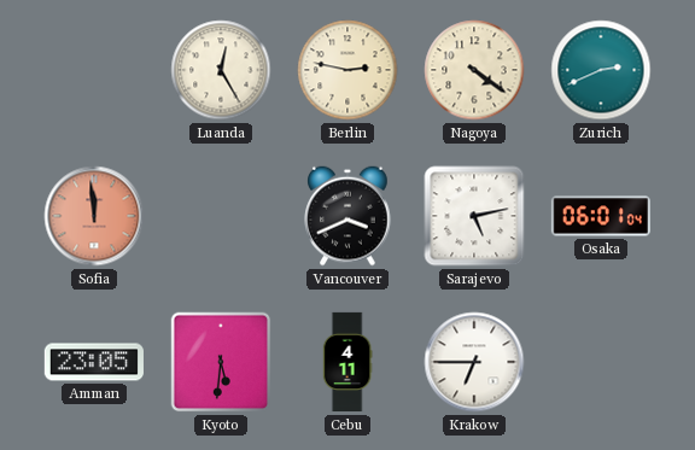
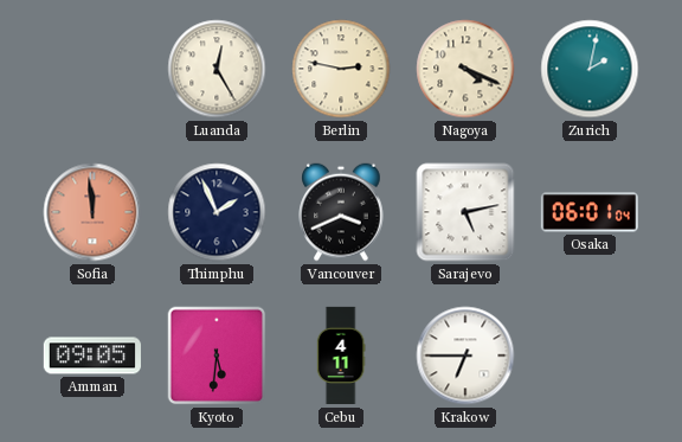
Nagoya: 4:21 -> 4:19
Zurich: 2:41 -> 2:02
Thimphu: none -> 1:56
Amman: 23:05 -> 09:05
